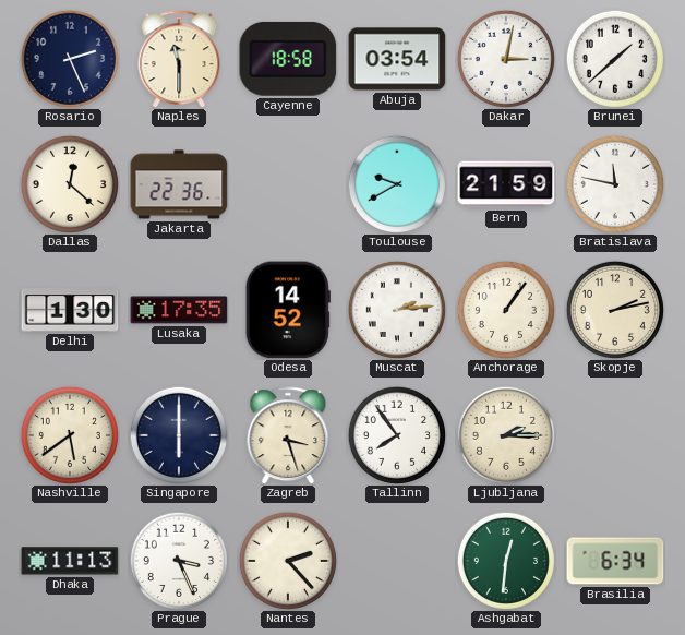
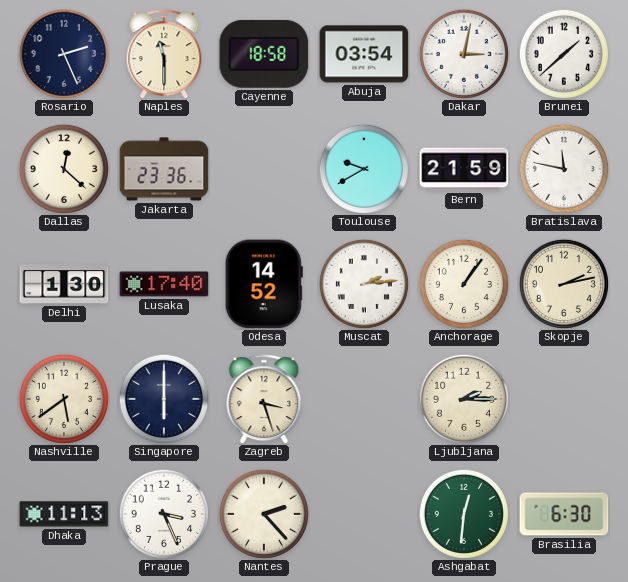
Jakarta: 22:36 -> 23:36
Lusaka: 17:35 -> 17:40
Tallinn: 7:54 -> none
Brasilia: 6:34 -> 6:30
